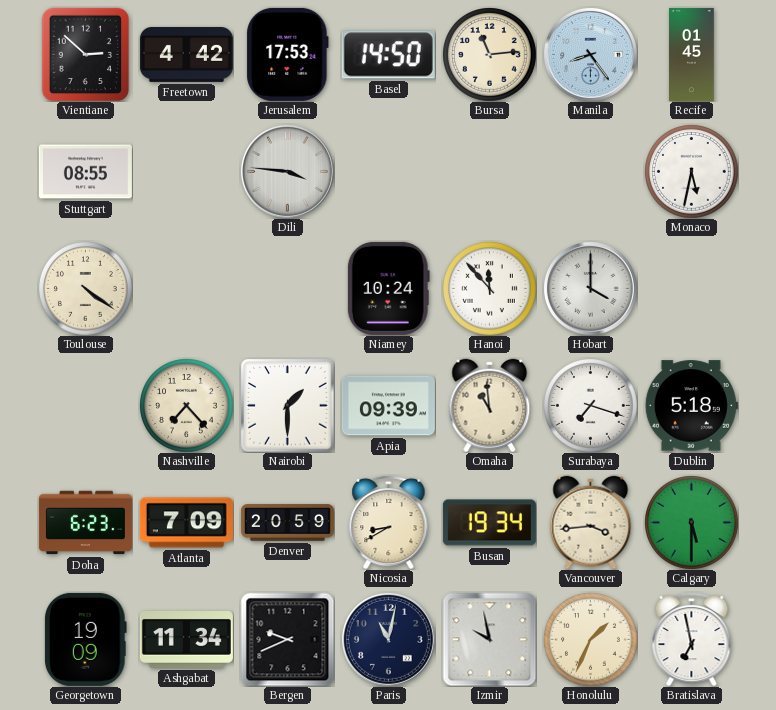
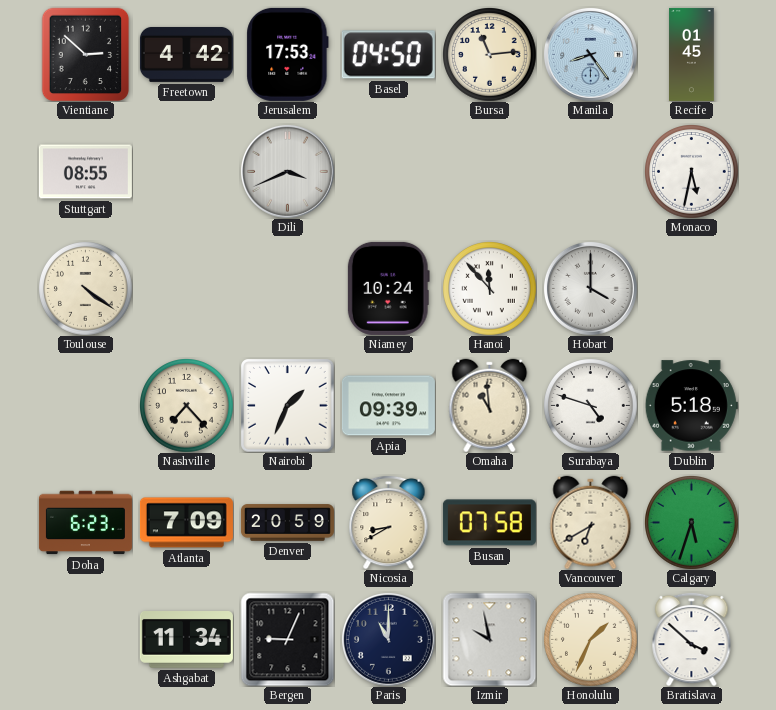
Basel: 14:50 -> 04:50
Dili: 3:46 -> 3:41
Nairobi: 1:30 -> 1:34
Surabaya: 7:18 -> 4:48
Busan: 19:34 -> 07:58
Vancouver: 3:44 -> 6:40
Calgary: 5:30 -> 5:33
Georgetown: 19:09 -> none
Bergen: 9:41 -> 9:04
Paris: 11:02 -> 11:00
Bratislava: 6:58 -> 3:52
